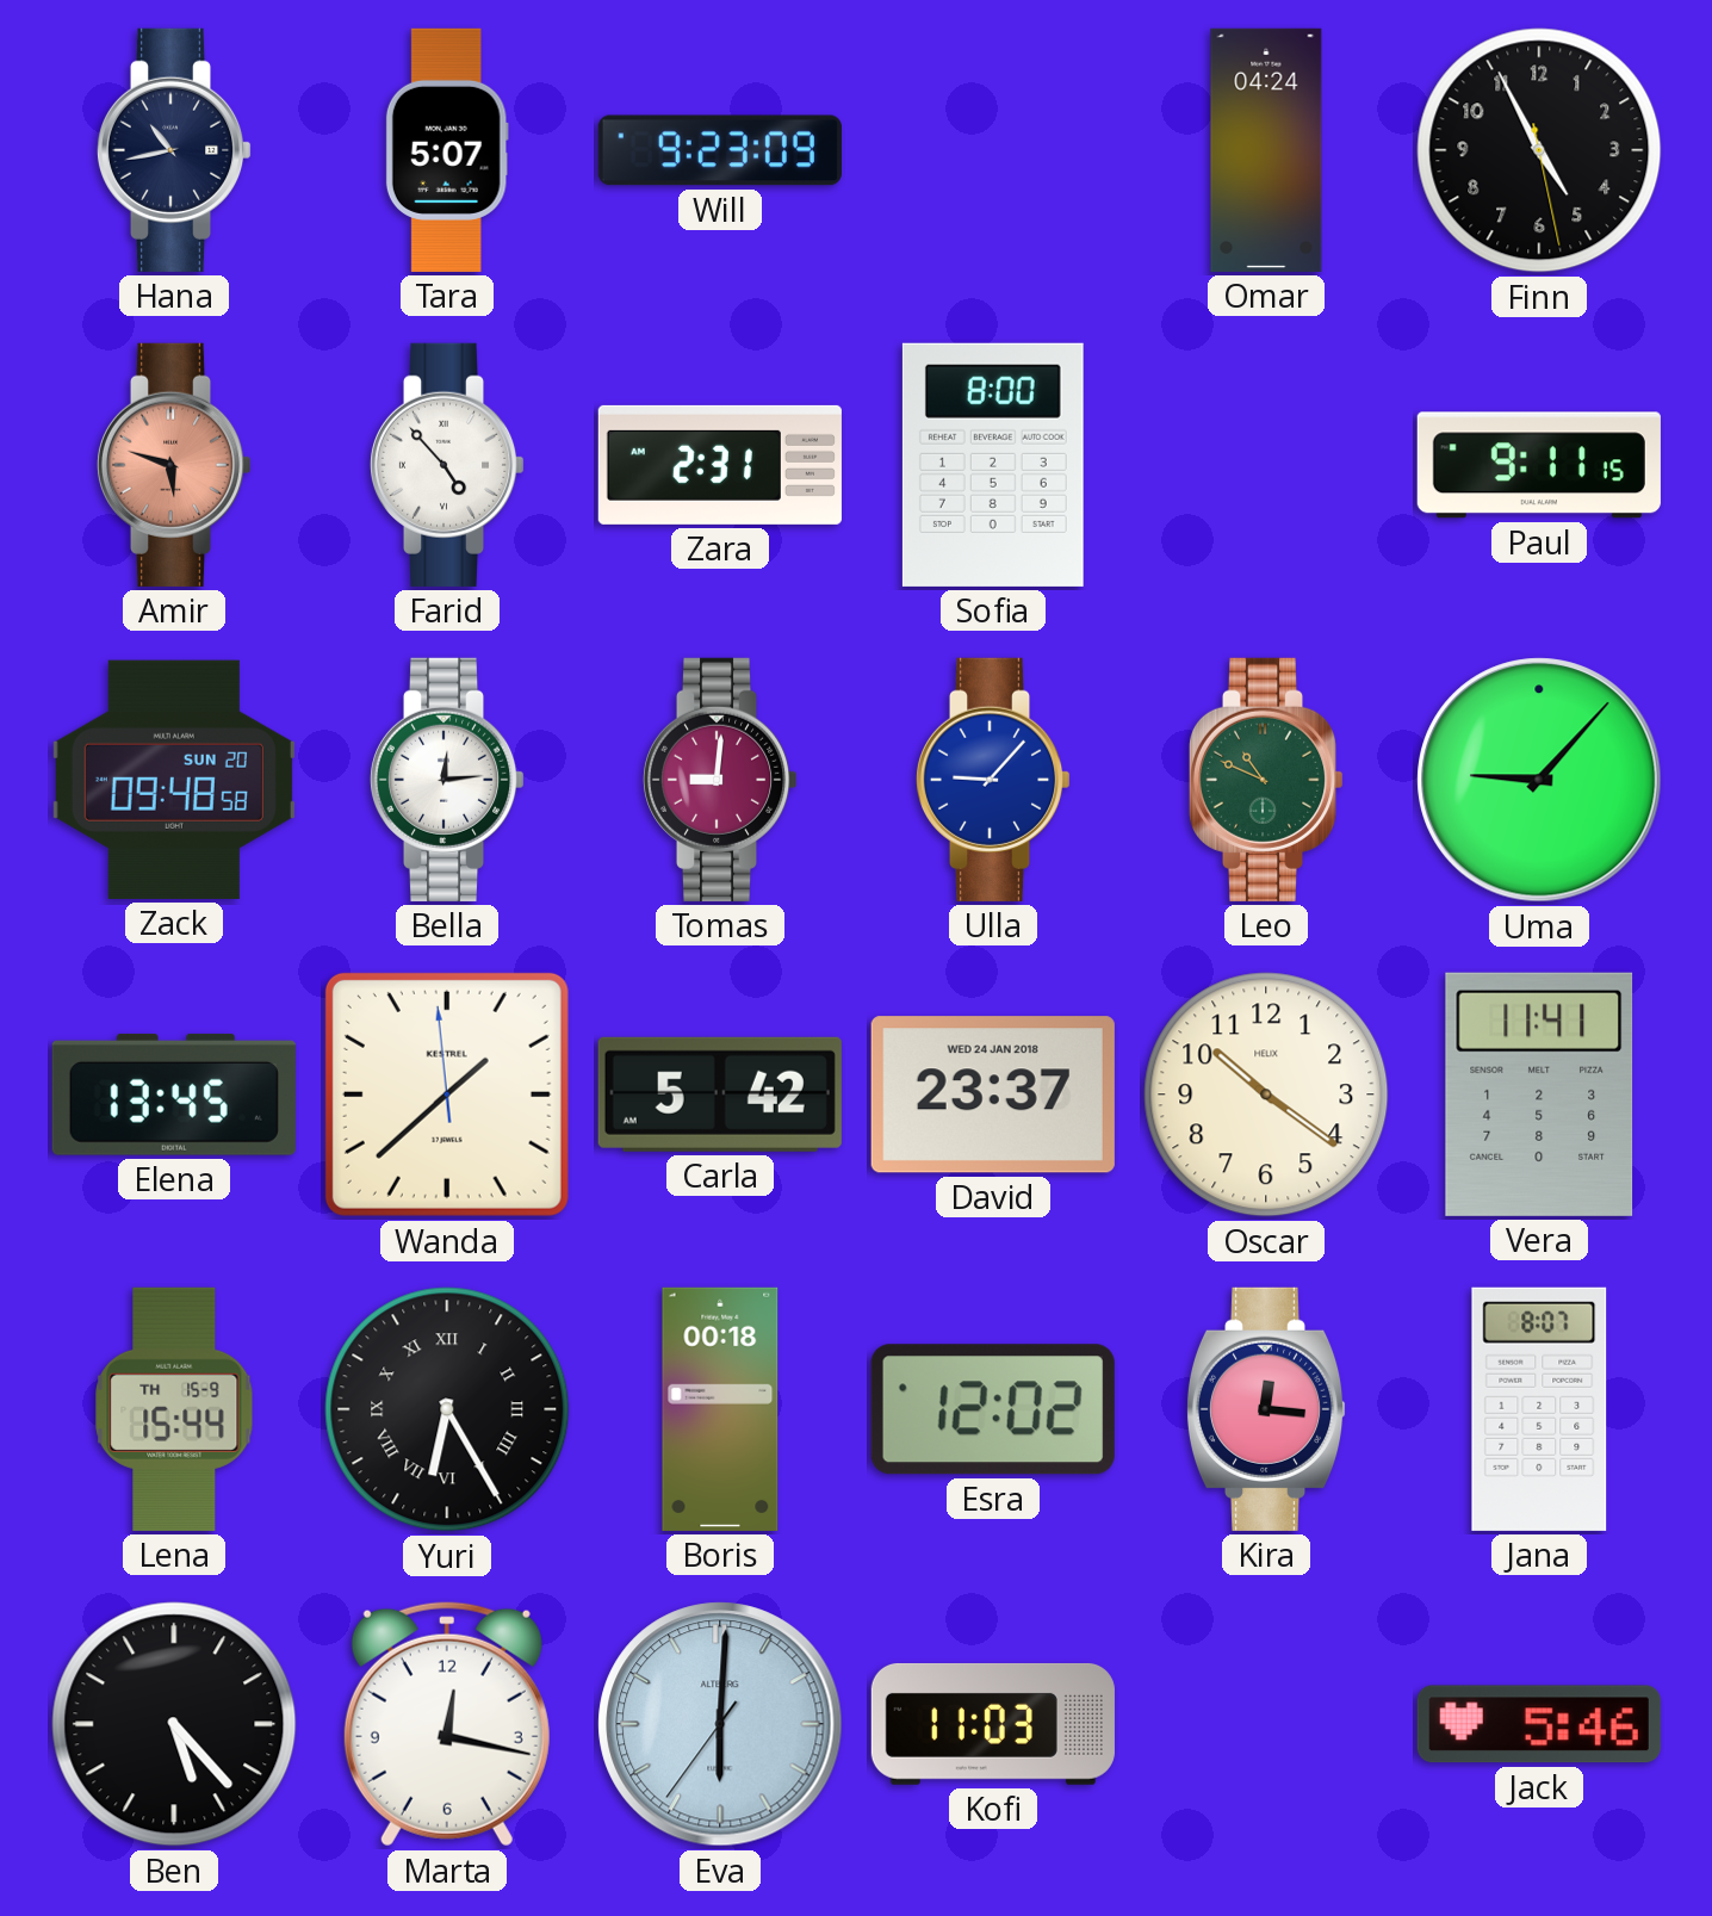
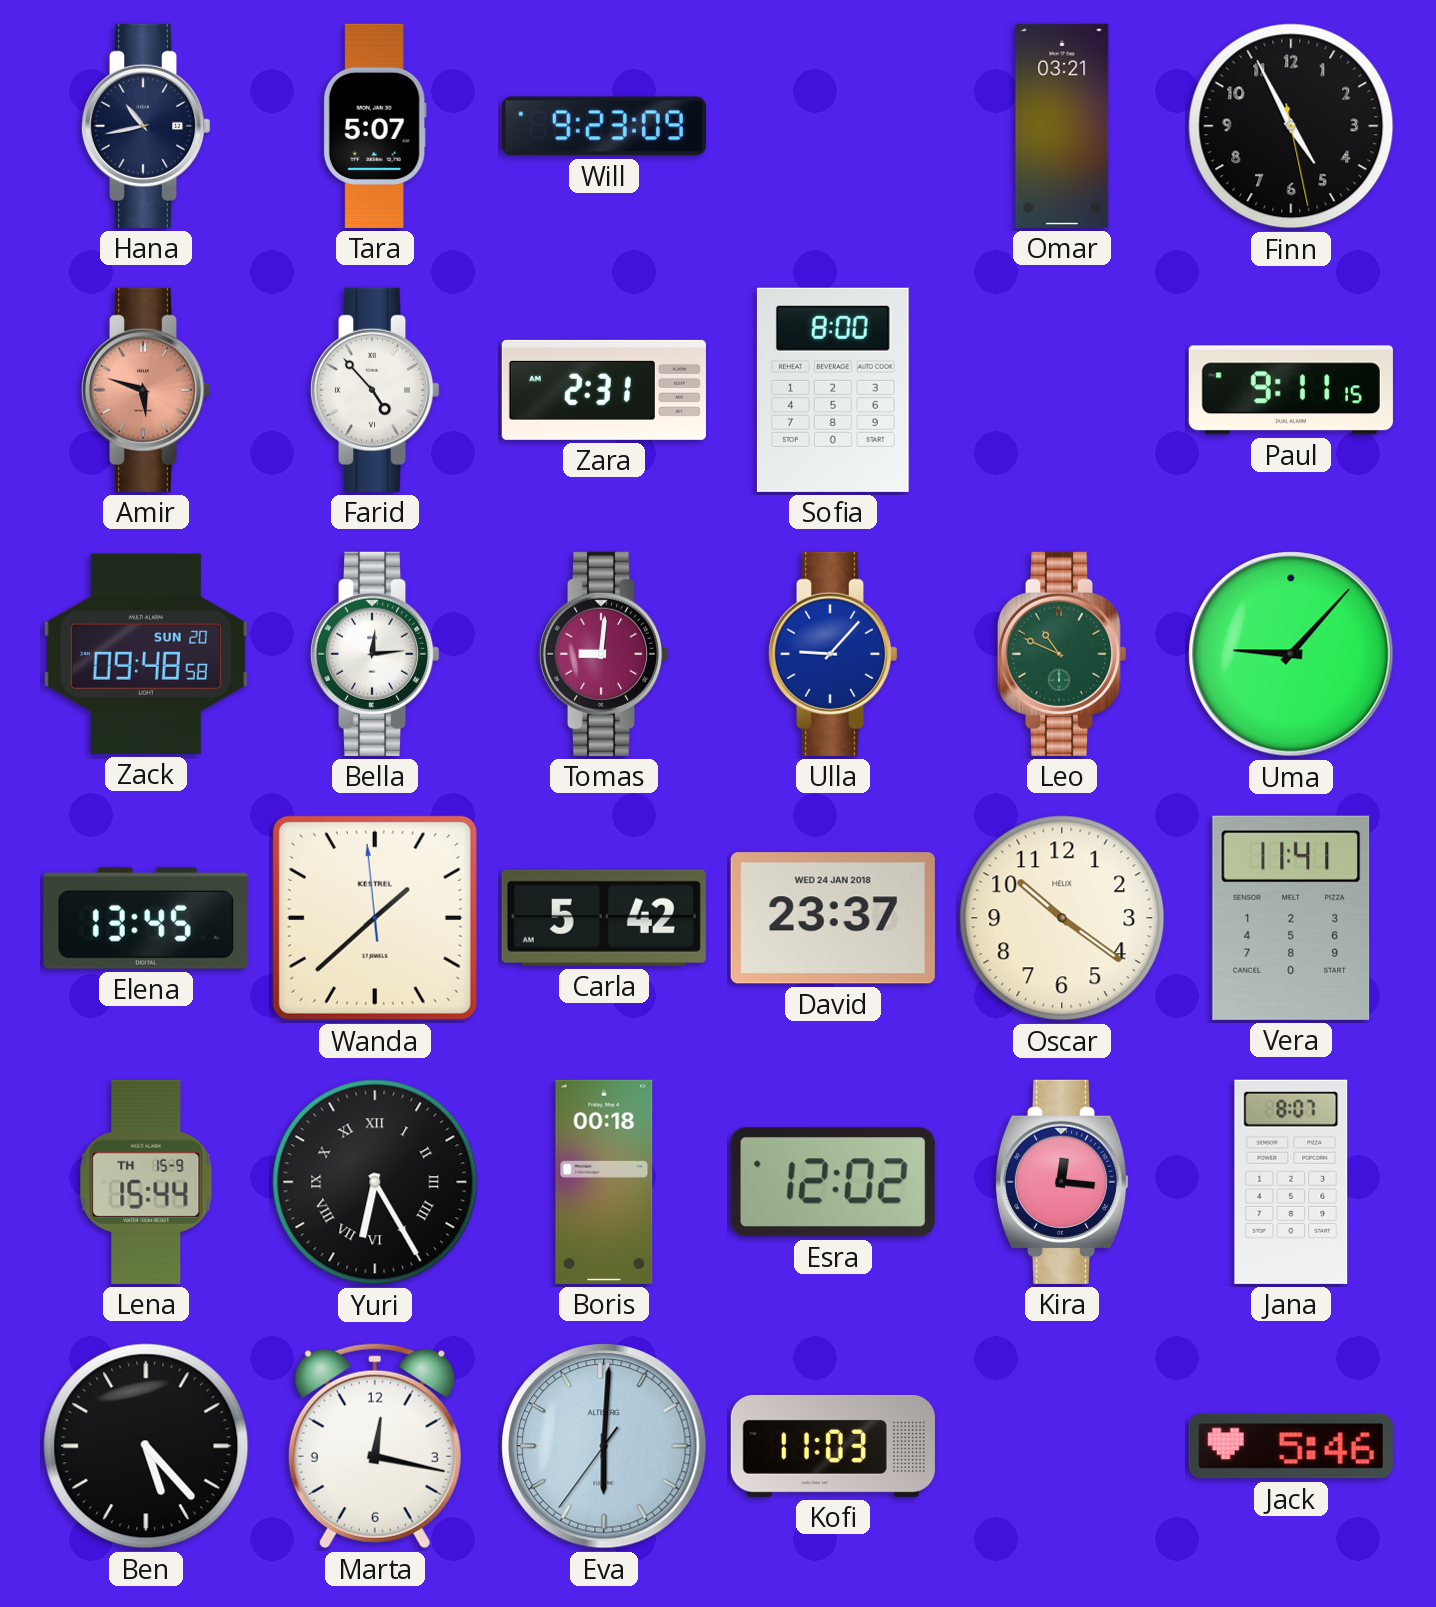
Omar: 04:24 -> 03:21
